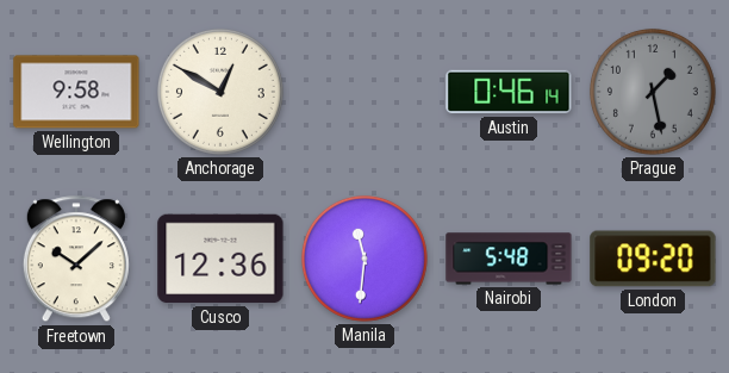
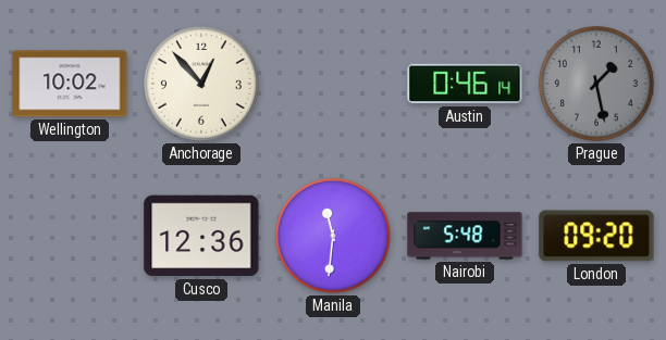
Wellington: 9:58 -> 10:02
Anchorage: 12:50 -> 12:53
Freetown: 10:08 -> none
